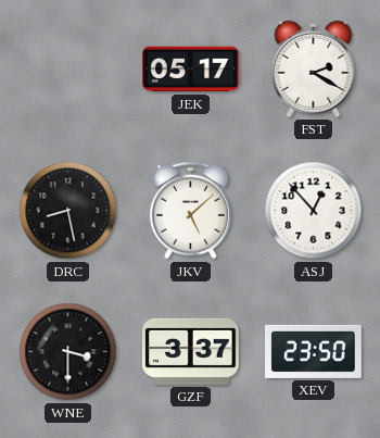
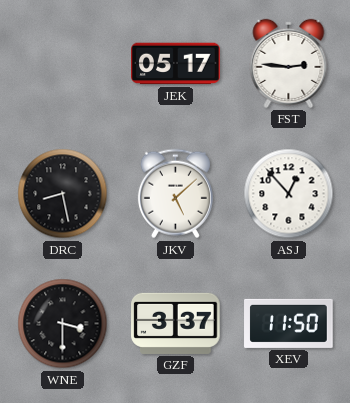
FST: 2:20 -> 2:46
XEV: 23:50 -> 11:50
